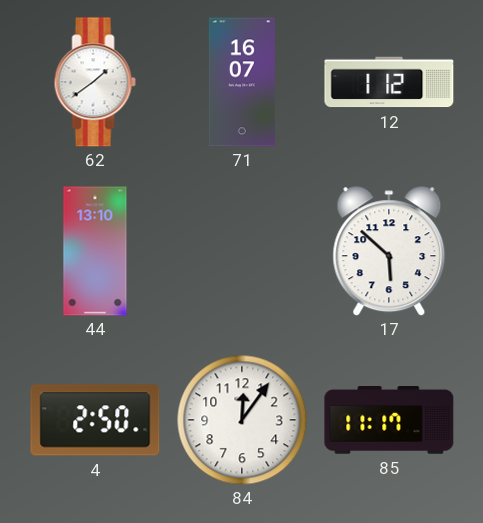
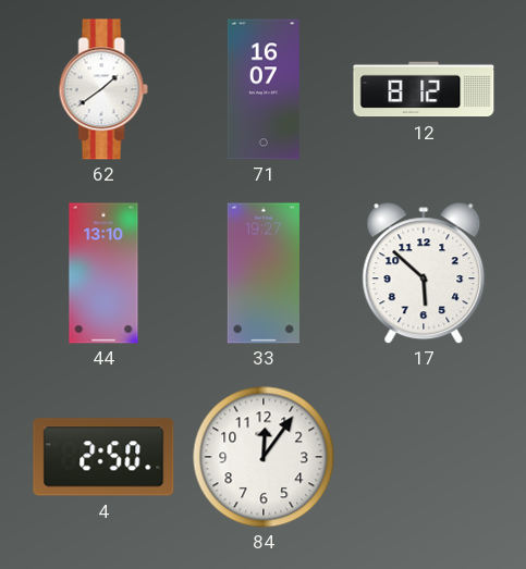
12: 1:12 -> 8:12
33: none -> 19:27
85: 11:17 -> none
